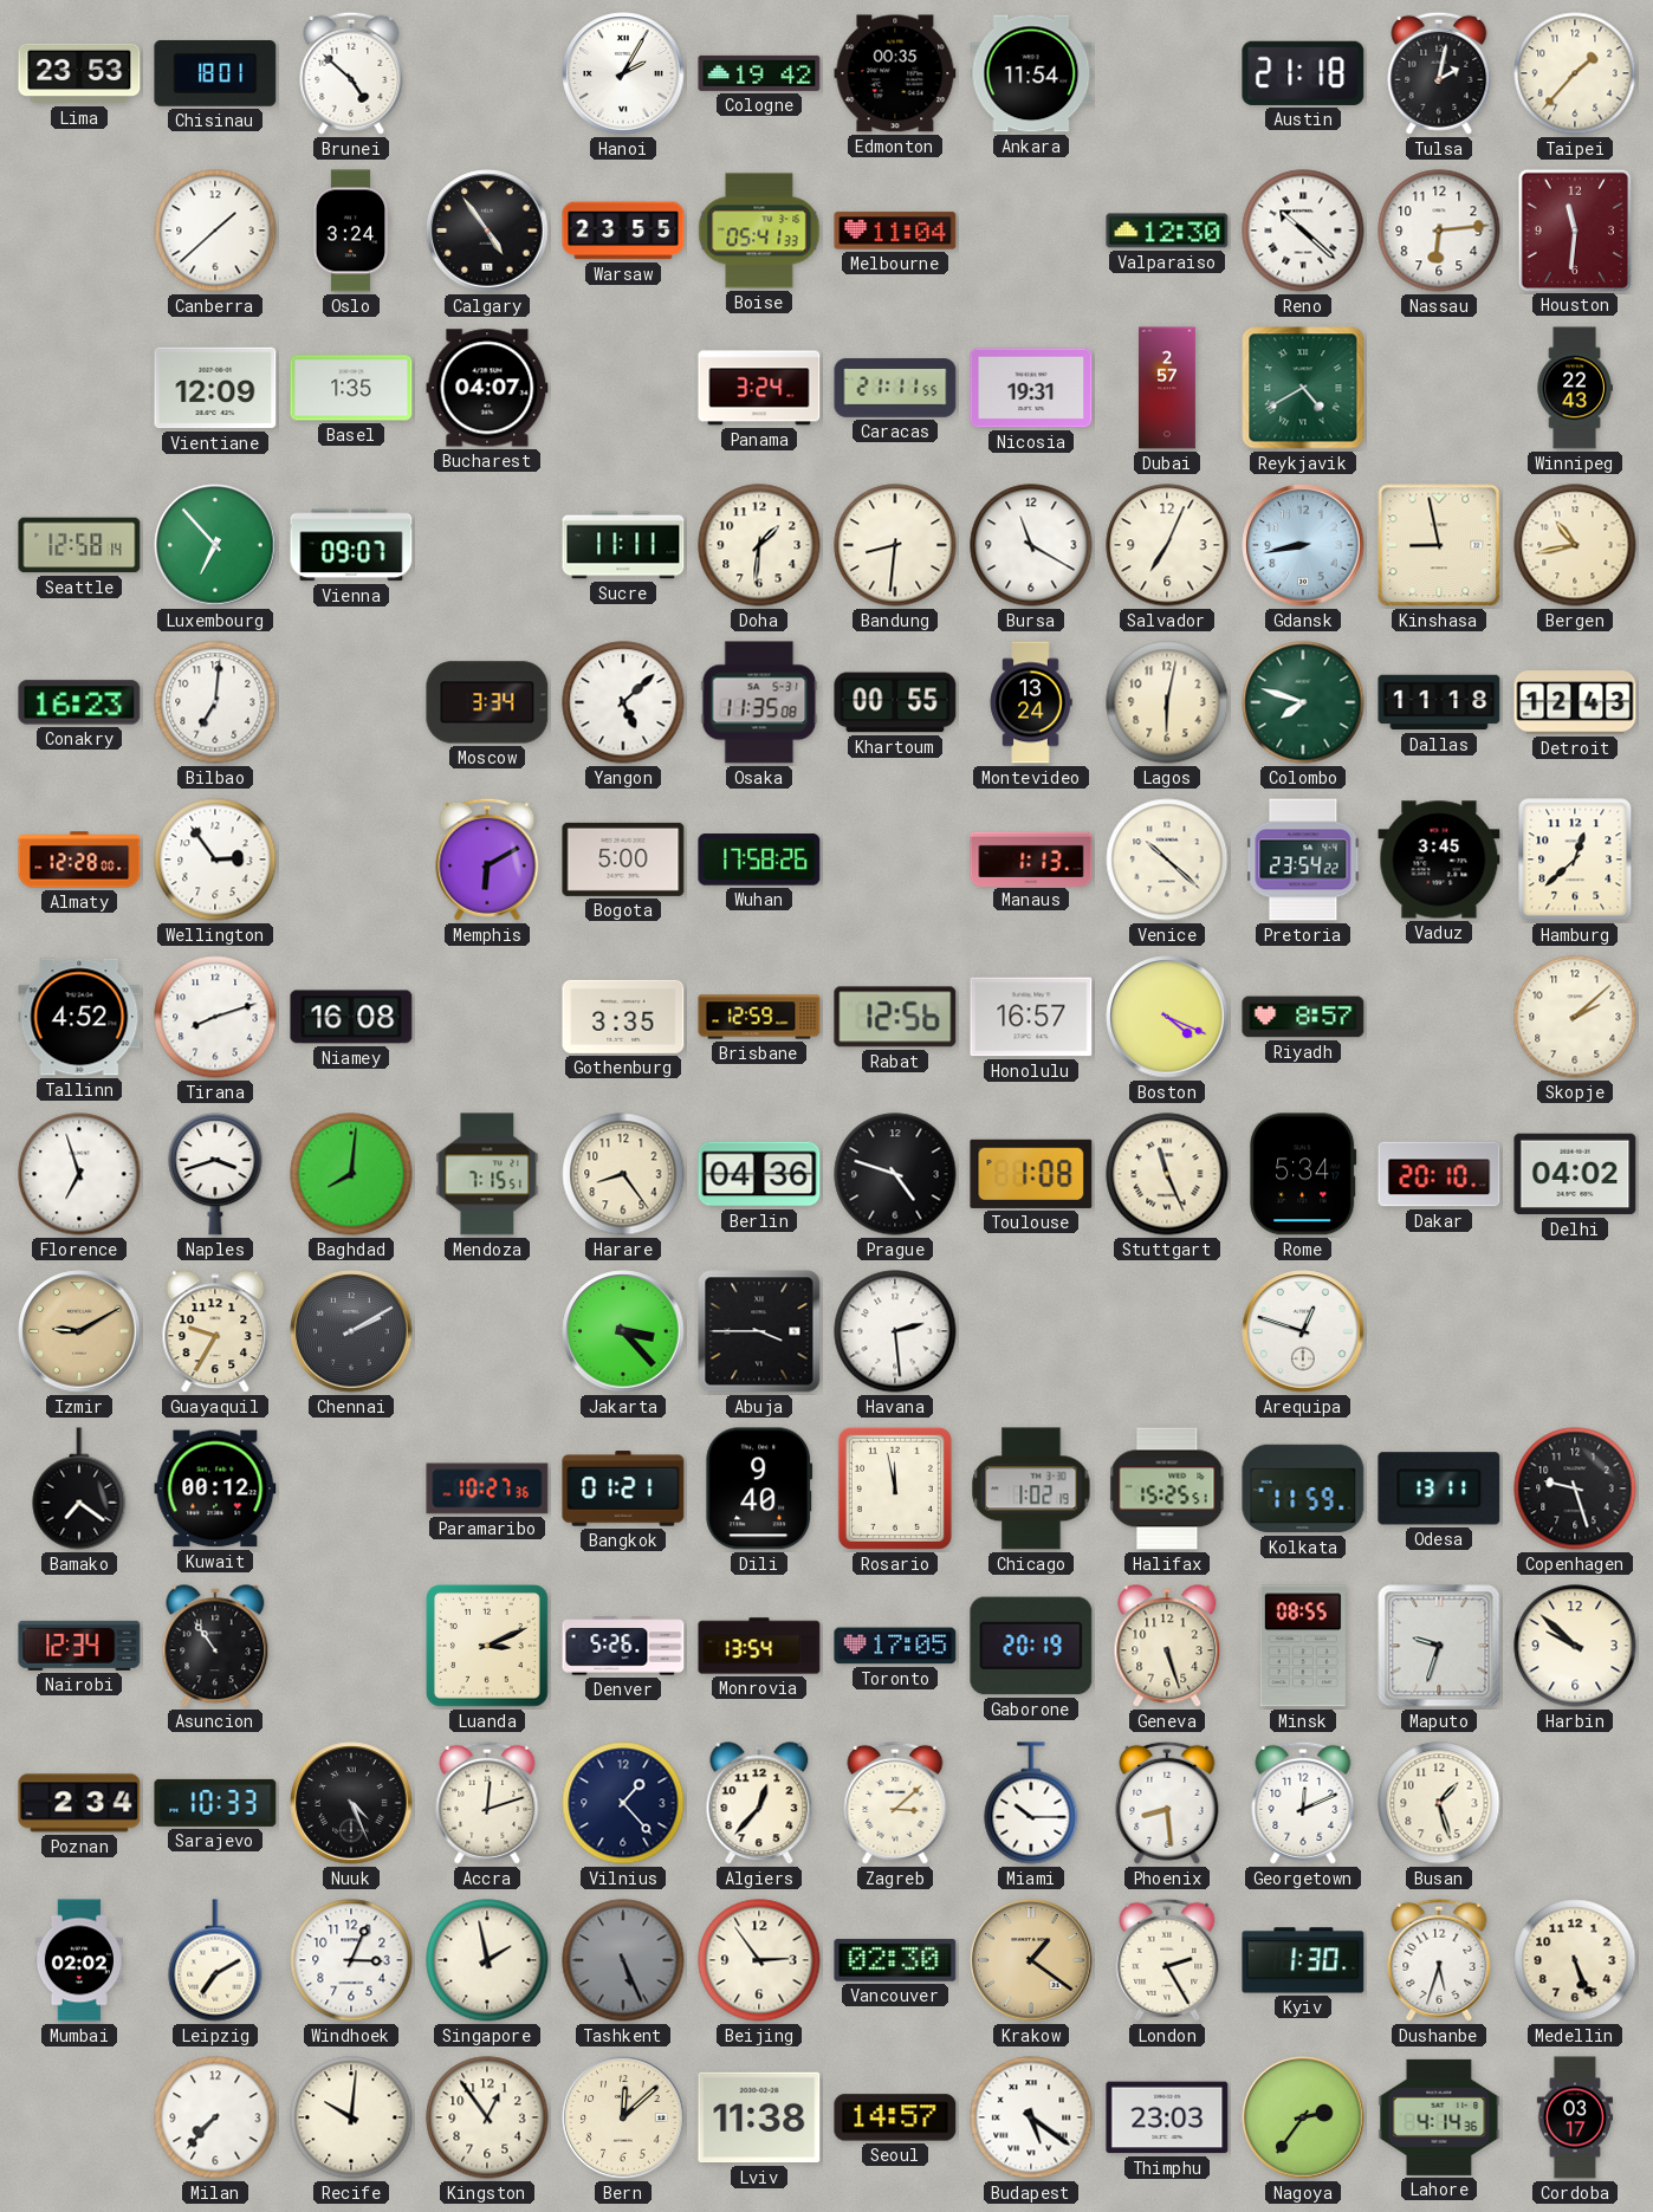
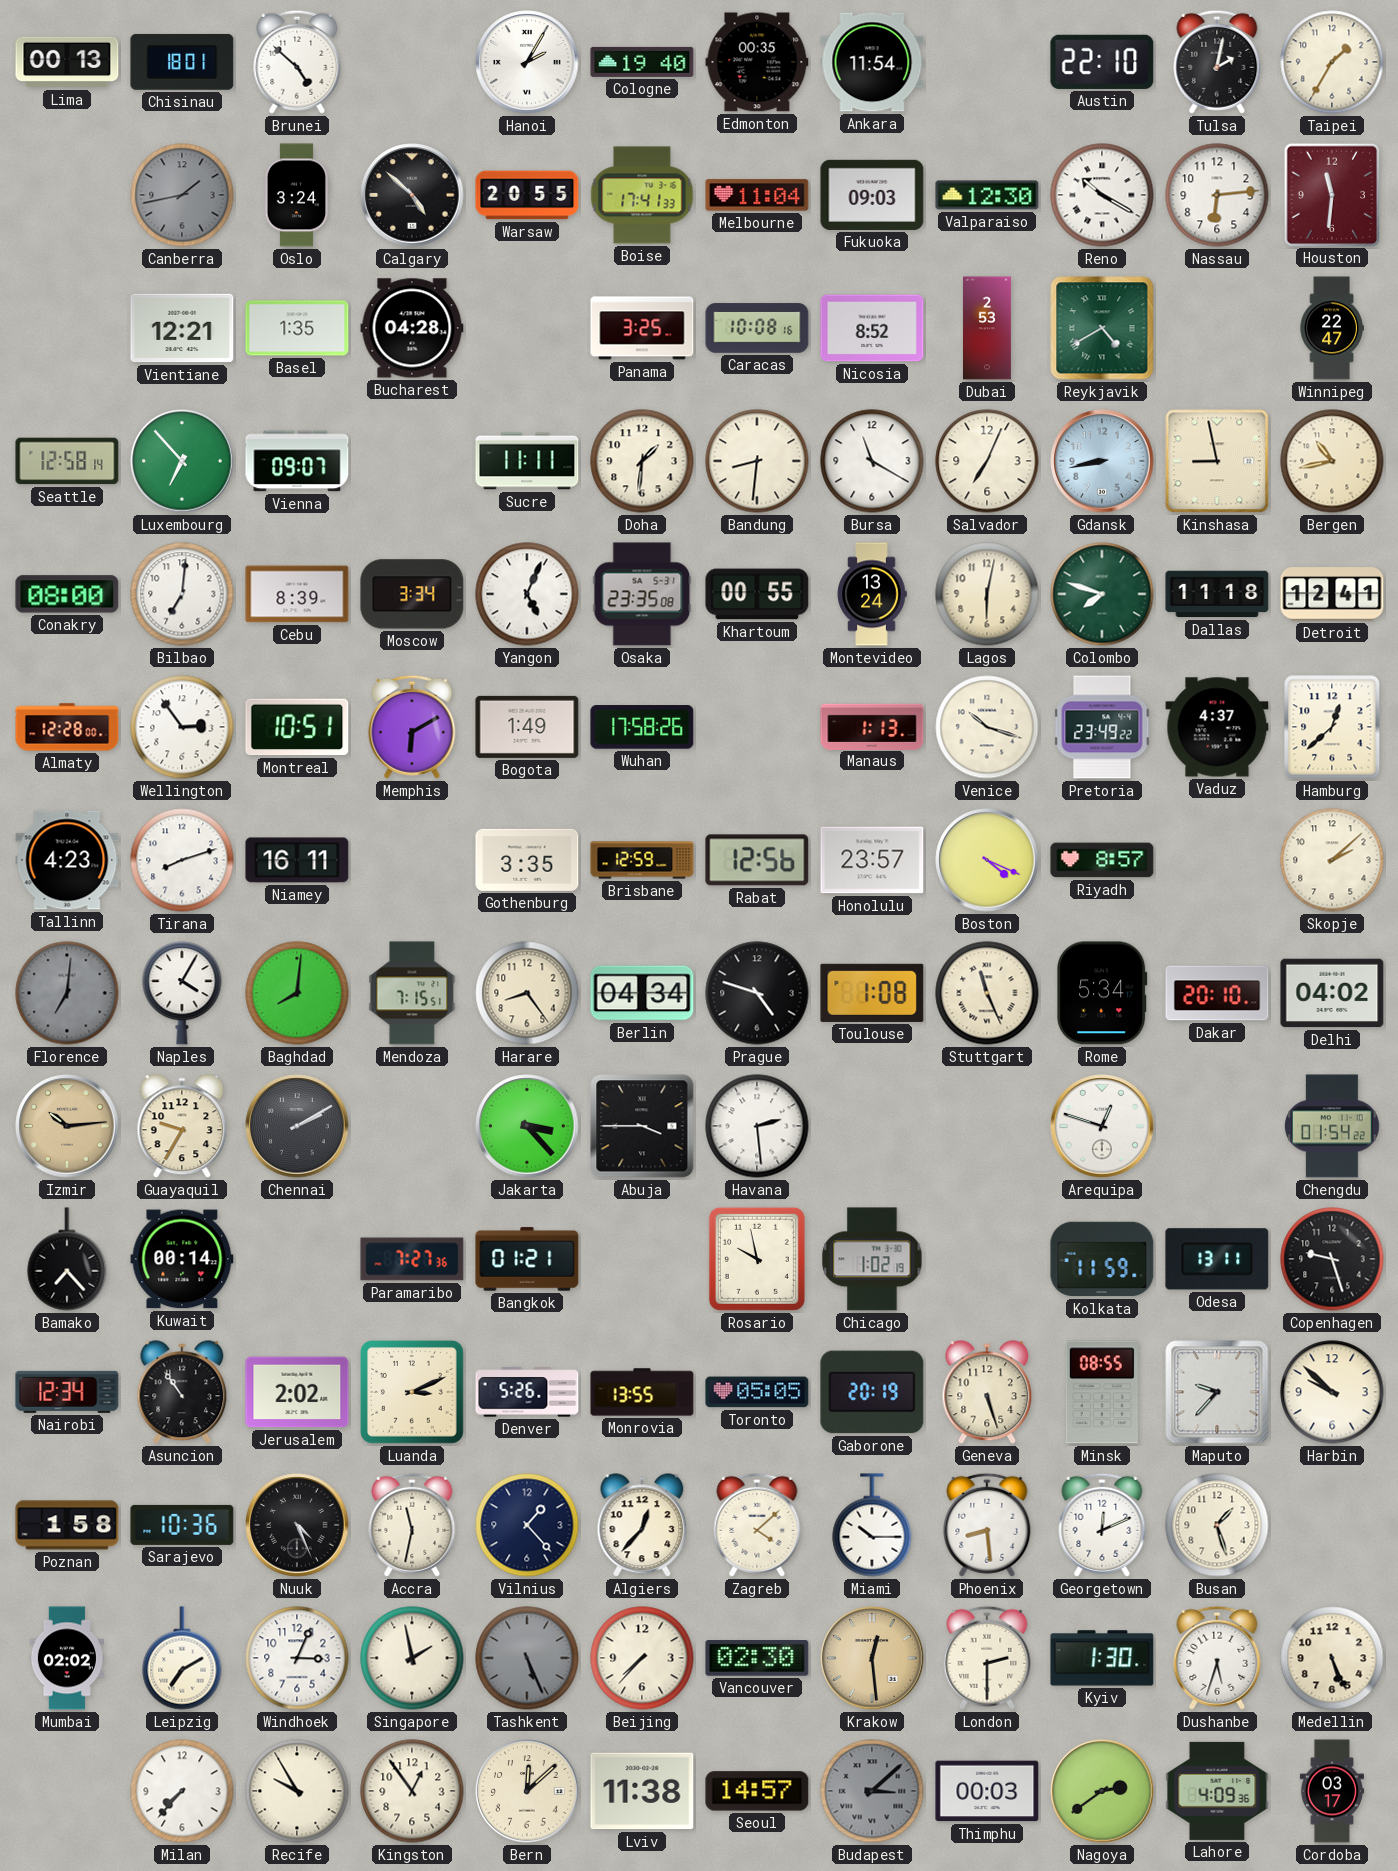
Lima: 23:53 -> 00:13
Cologne: 19:42 -> 19:40
Austin: 21:18 -> 22:10
Taipei: 1:37 -> 1:35
Canberra: 1:38 -> 1:43
Canberra dial: white -> grey
Calgary: 4:54 -> 4:52
Warsaw: 23:55 -> 20:55
Boise: 05:41 -> 17:41
Fukuoka: none -> 09:03
Reno: 10:22 -> 10:20
Vientiane: 12:09 -> 12:21
Bucharest: 04:07 -> 04:28
Panama: 3:24 -> 3:25
Caracas: 21:11 -> 10:08
Nicosia: 19:31 -> 8:52
Dubai: 2:57 -> 2:53
Winnipeg: 22:43 -> 22:47
Conakry: 16:23 -> 08:00
Cebu: none -> 8:39
Yangon: 5:08 -> 5:04
Osaka: 11:35 -> 23:35
Detroit: 12:43 -> 12:41
Montreal: none -> 10:51
Bogota: 5:00 -> 1:49
Venice: 10:22 -> 10:18
Pretoria: 23:54 -> 23:49
Vaduz: 3:45 -> 4:37
Tallinn: 4:52 -> 4:23
Niamey: 16:08 -> 16:11
Honolulu: 16:57 -> 23:57
Florence: 6:57 -> 7:01
Florence dial: white -> grey
Naples: 3:42 -> 4:05
Berlin: 04:36 -> 04:34
Izmir: 9:10 -> 10:14
Chengdu: none -> 01:54
Bamako: 7:21 -> 7:23
Kuwait: 00:12 -> 00:14
Paramaribo: 10:27 -> 7:27
Dili: 9:40 -> none
Rosario: 11:58 -> 9:58
Halifax: 15:25 -> none
Jerusalem: none -> 2:02
Monrovia: 13:54 -> 13:55
Toronto: 17:05 -> 05:05
Maputo: 9:33 -> 9:37
Poznan: 2:34 -> 1:58
Sarajevo: 10:33 -> 10:36
Accra: 12:12 -> 11:32
Zagreb: 3:08 -> 4:08
Beijing: 2:54 -> 7:37
Krakow: 1:21 -> 12:29
London: 2:25 -> 2:30
Recife: 10:01 -> 9:55
Budapest: 5:21 -> 3:08
Budapest dial: white -> grey
Thimphu: 23:03 -> 00:03
Nagoya: 2:36 -> 2:39
Lahore: 4:14 -> 4:09
